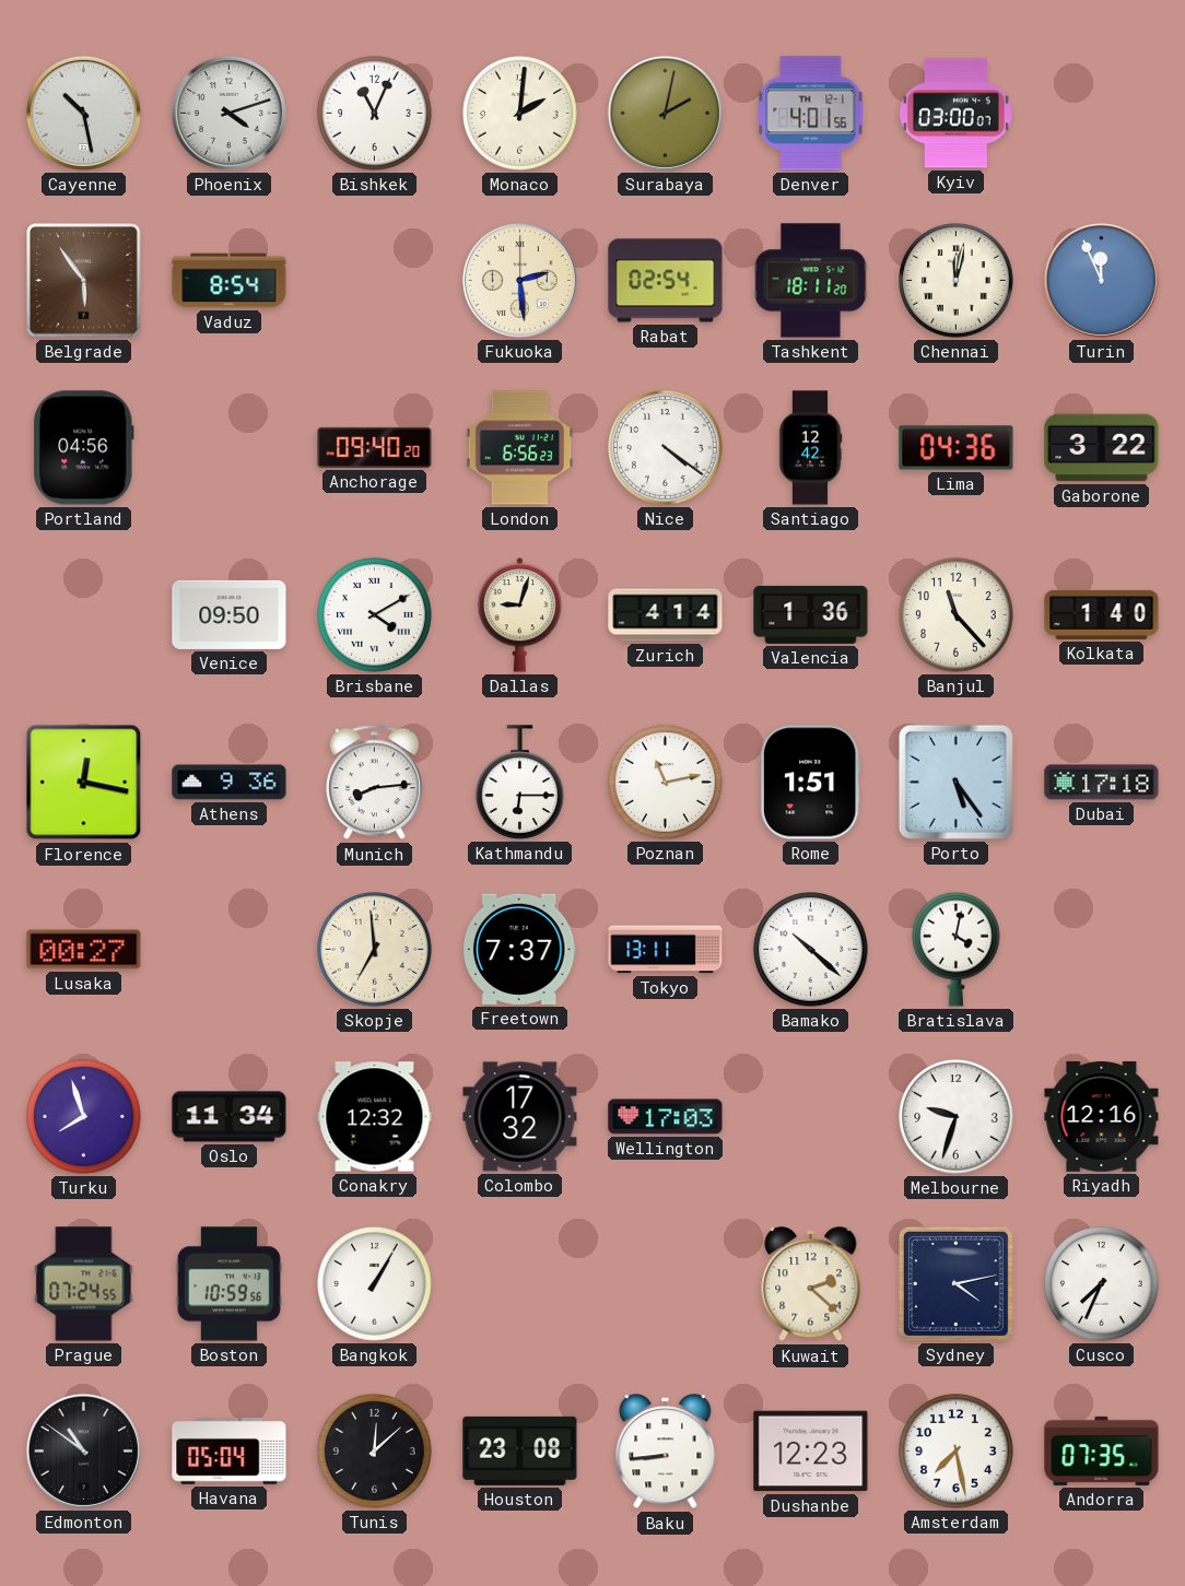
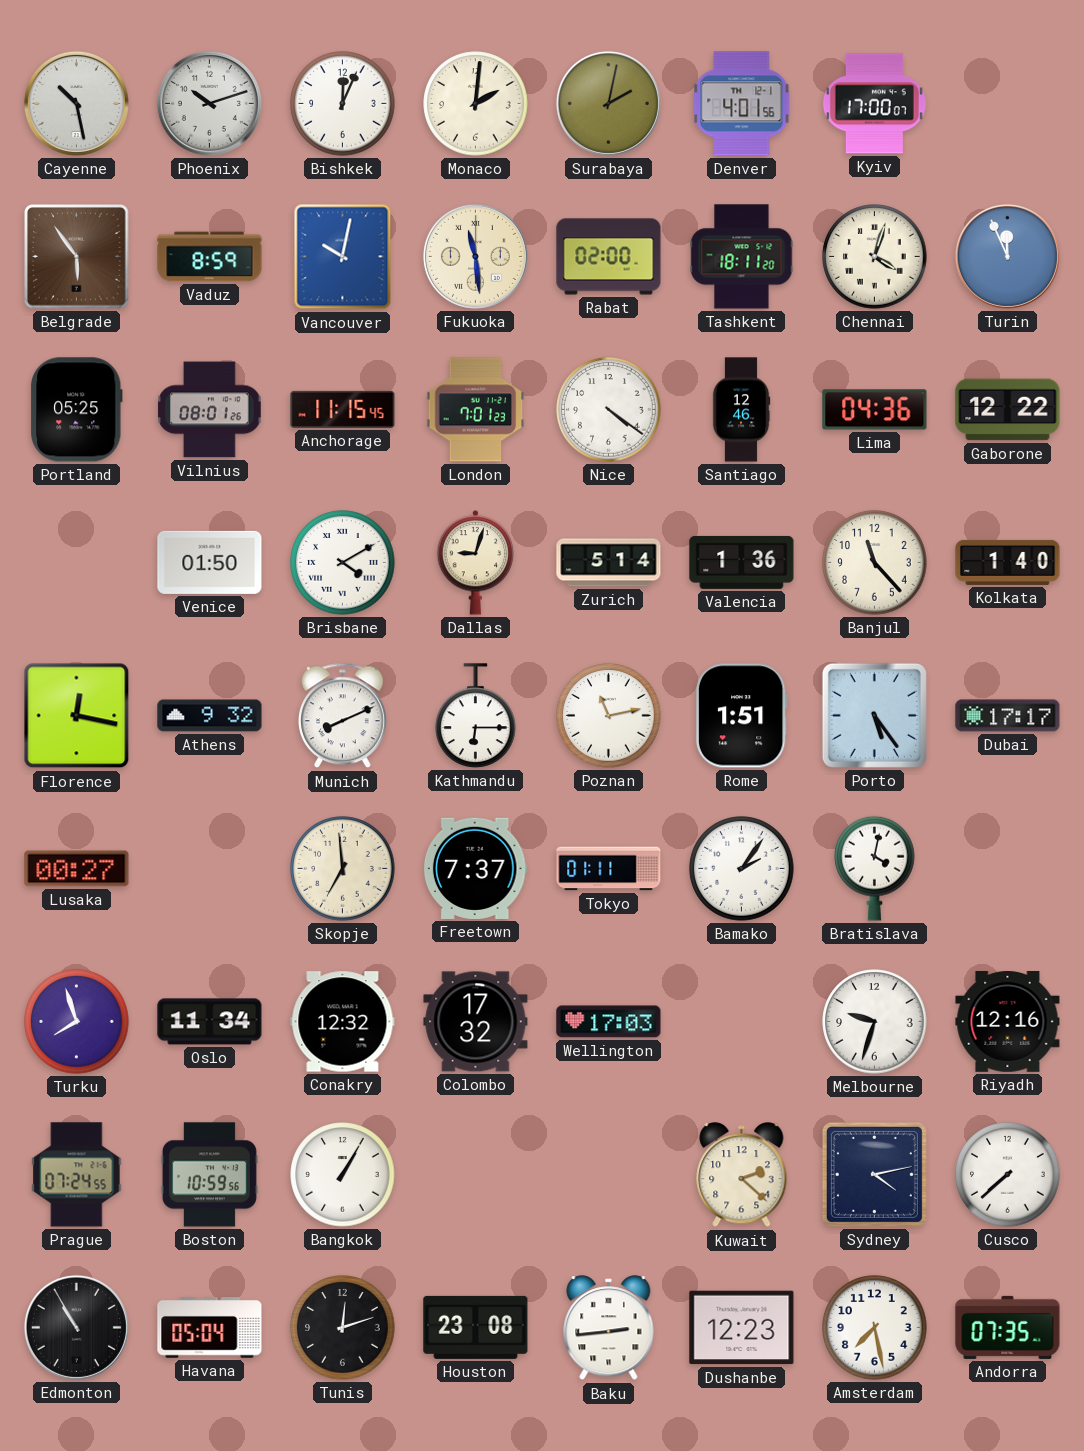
Phoenix: 4:12 -> 10:12
Bishkek: 11:04 -> 12:04
Kyiv: 03:00 -> 17:00
Vaduz: 8:54 -> 8:59
Vancouver: none -> 10:02
Fukuoka: 2:29 -> 11:29
Rabat: 02:54 -> 02:00
Chennai: 12:02 -> 4:03
Portland: 04:56 -> 05:25
Vilnius: none -> 08:01
Anchorage: 09:40 -> 11:15
London: 6:56 -> 7:01
Santiago: 12:42 -> 12:46
Gaborone: 3:22 -> 12:22
Venice: 09:50 -> 01:50
Zurich: 4:14 -> 5:14
Athens: 9:36 -> 9:32
Munich: 8:14 -> 8:11
Dubai: 17:18 -> 17:17
Tokyo: 13:11 -> 01:11
Bamako: 10:22 -> 2:06
Cusco: 7:34 -> 7:38
Edmonton: 10:51 -> 10:55
Tunis: 12:08 -> 12:12
Baku: 8:44 -> 2:44
